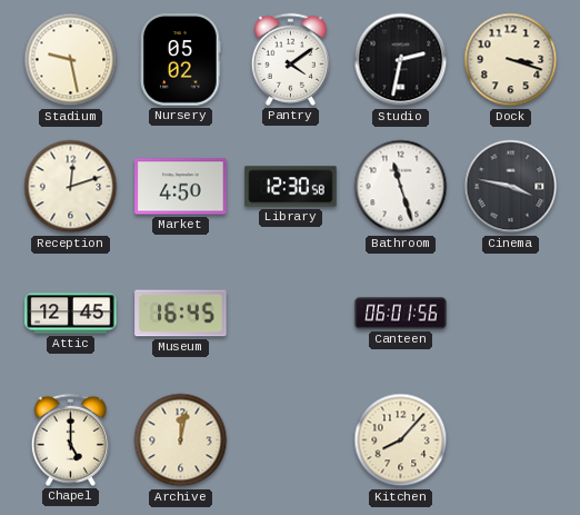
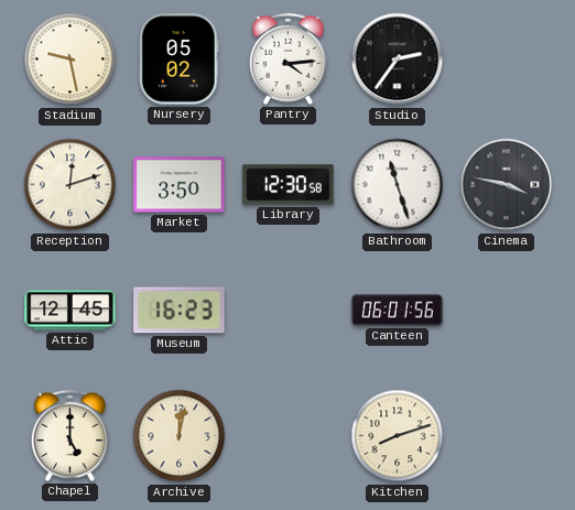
Pantry: 4:09 -> 4:14
Studio: 2:32 -> 2:36
Dock: 3:18 -> none
Market: 4:50 -> 3:50
Museum: 16:45 -> 16:23
Kitchen: 8:07 -> 8:12
